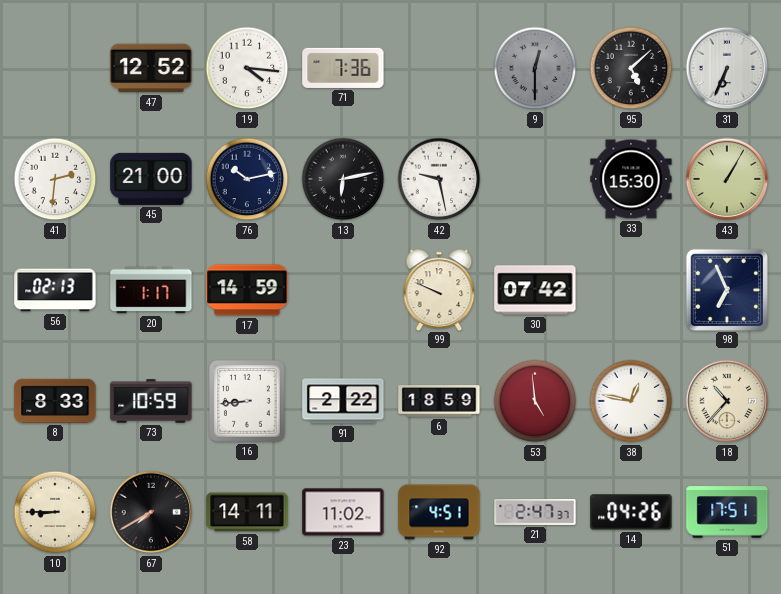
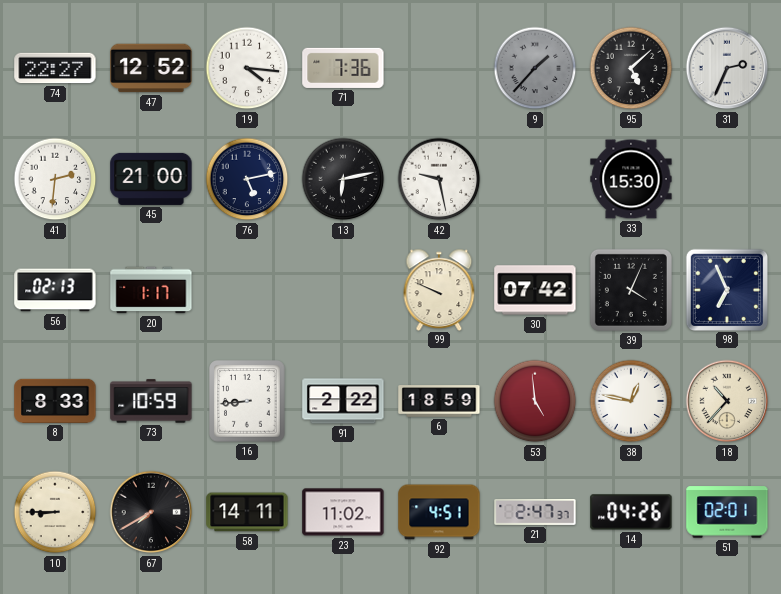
74: none -> 22:27
9: 12:30 -> 1:37
31: 6:34 -> 2:34
76: 10:13 -> 5:13
43: 1:05 -> none
17: 14:59 -> none
39: none -> 4:04
51: 17:51 -> 02:01
